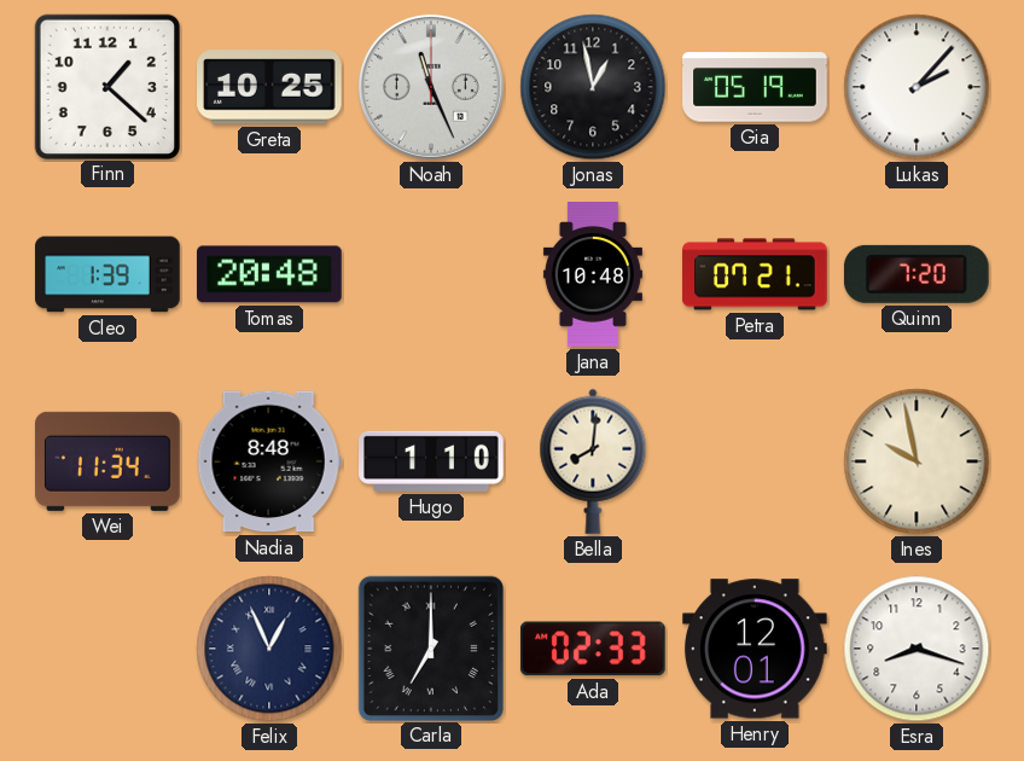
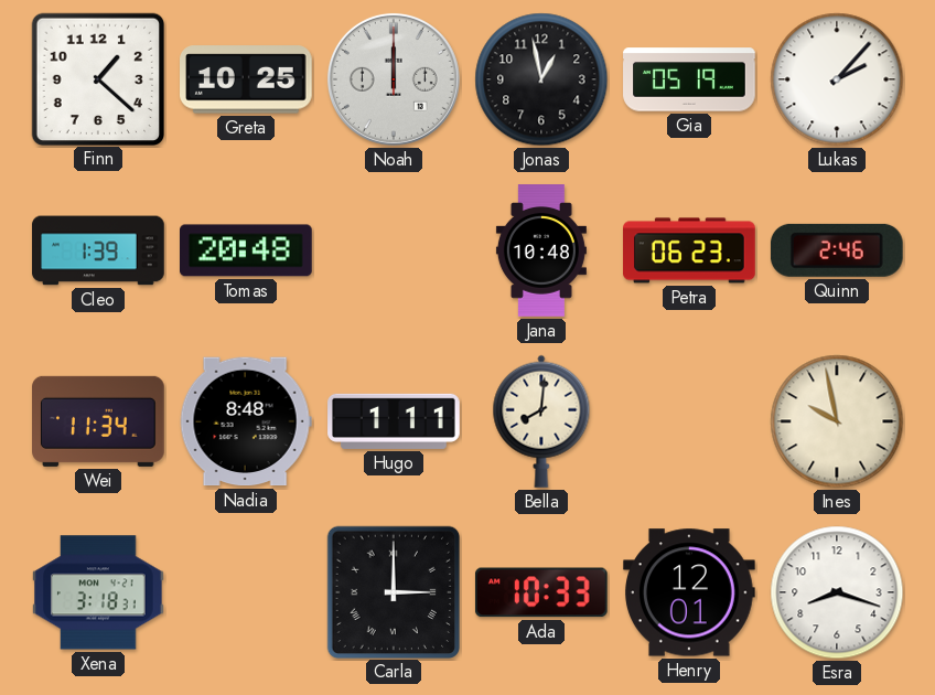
Noah: 11:26 -> 12:00
Petra: 07:21 -> 06:23
Quinn: 7:20 -> 2:46
Hugo: 1:10 -> 1:11
Xena: none -> 3:18
Felix: 12:56 -> none
Carla: 7:00 -> 3:00
Ada: 02:33 -> 10:33
